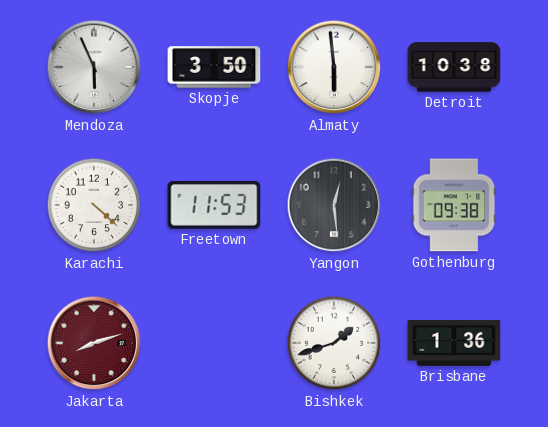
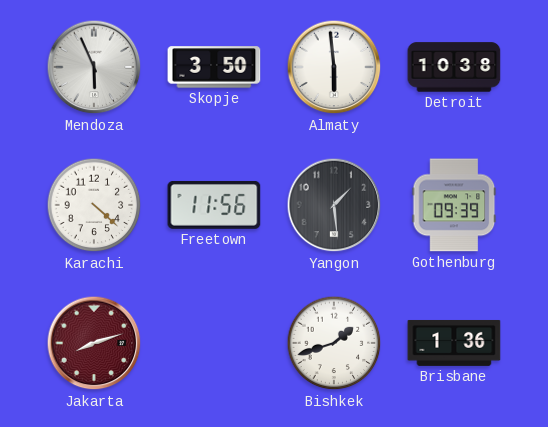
Freetown: 11:53 -> 11:56
Yangon: 12:29 -> 1:29
Gothenburg: 09:38 -> 09:39
